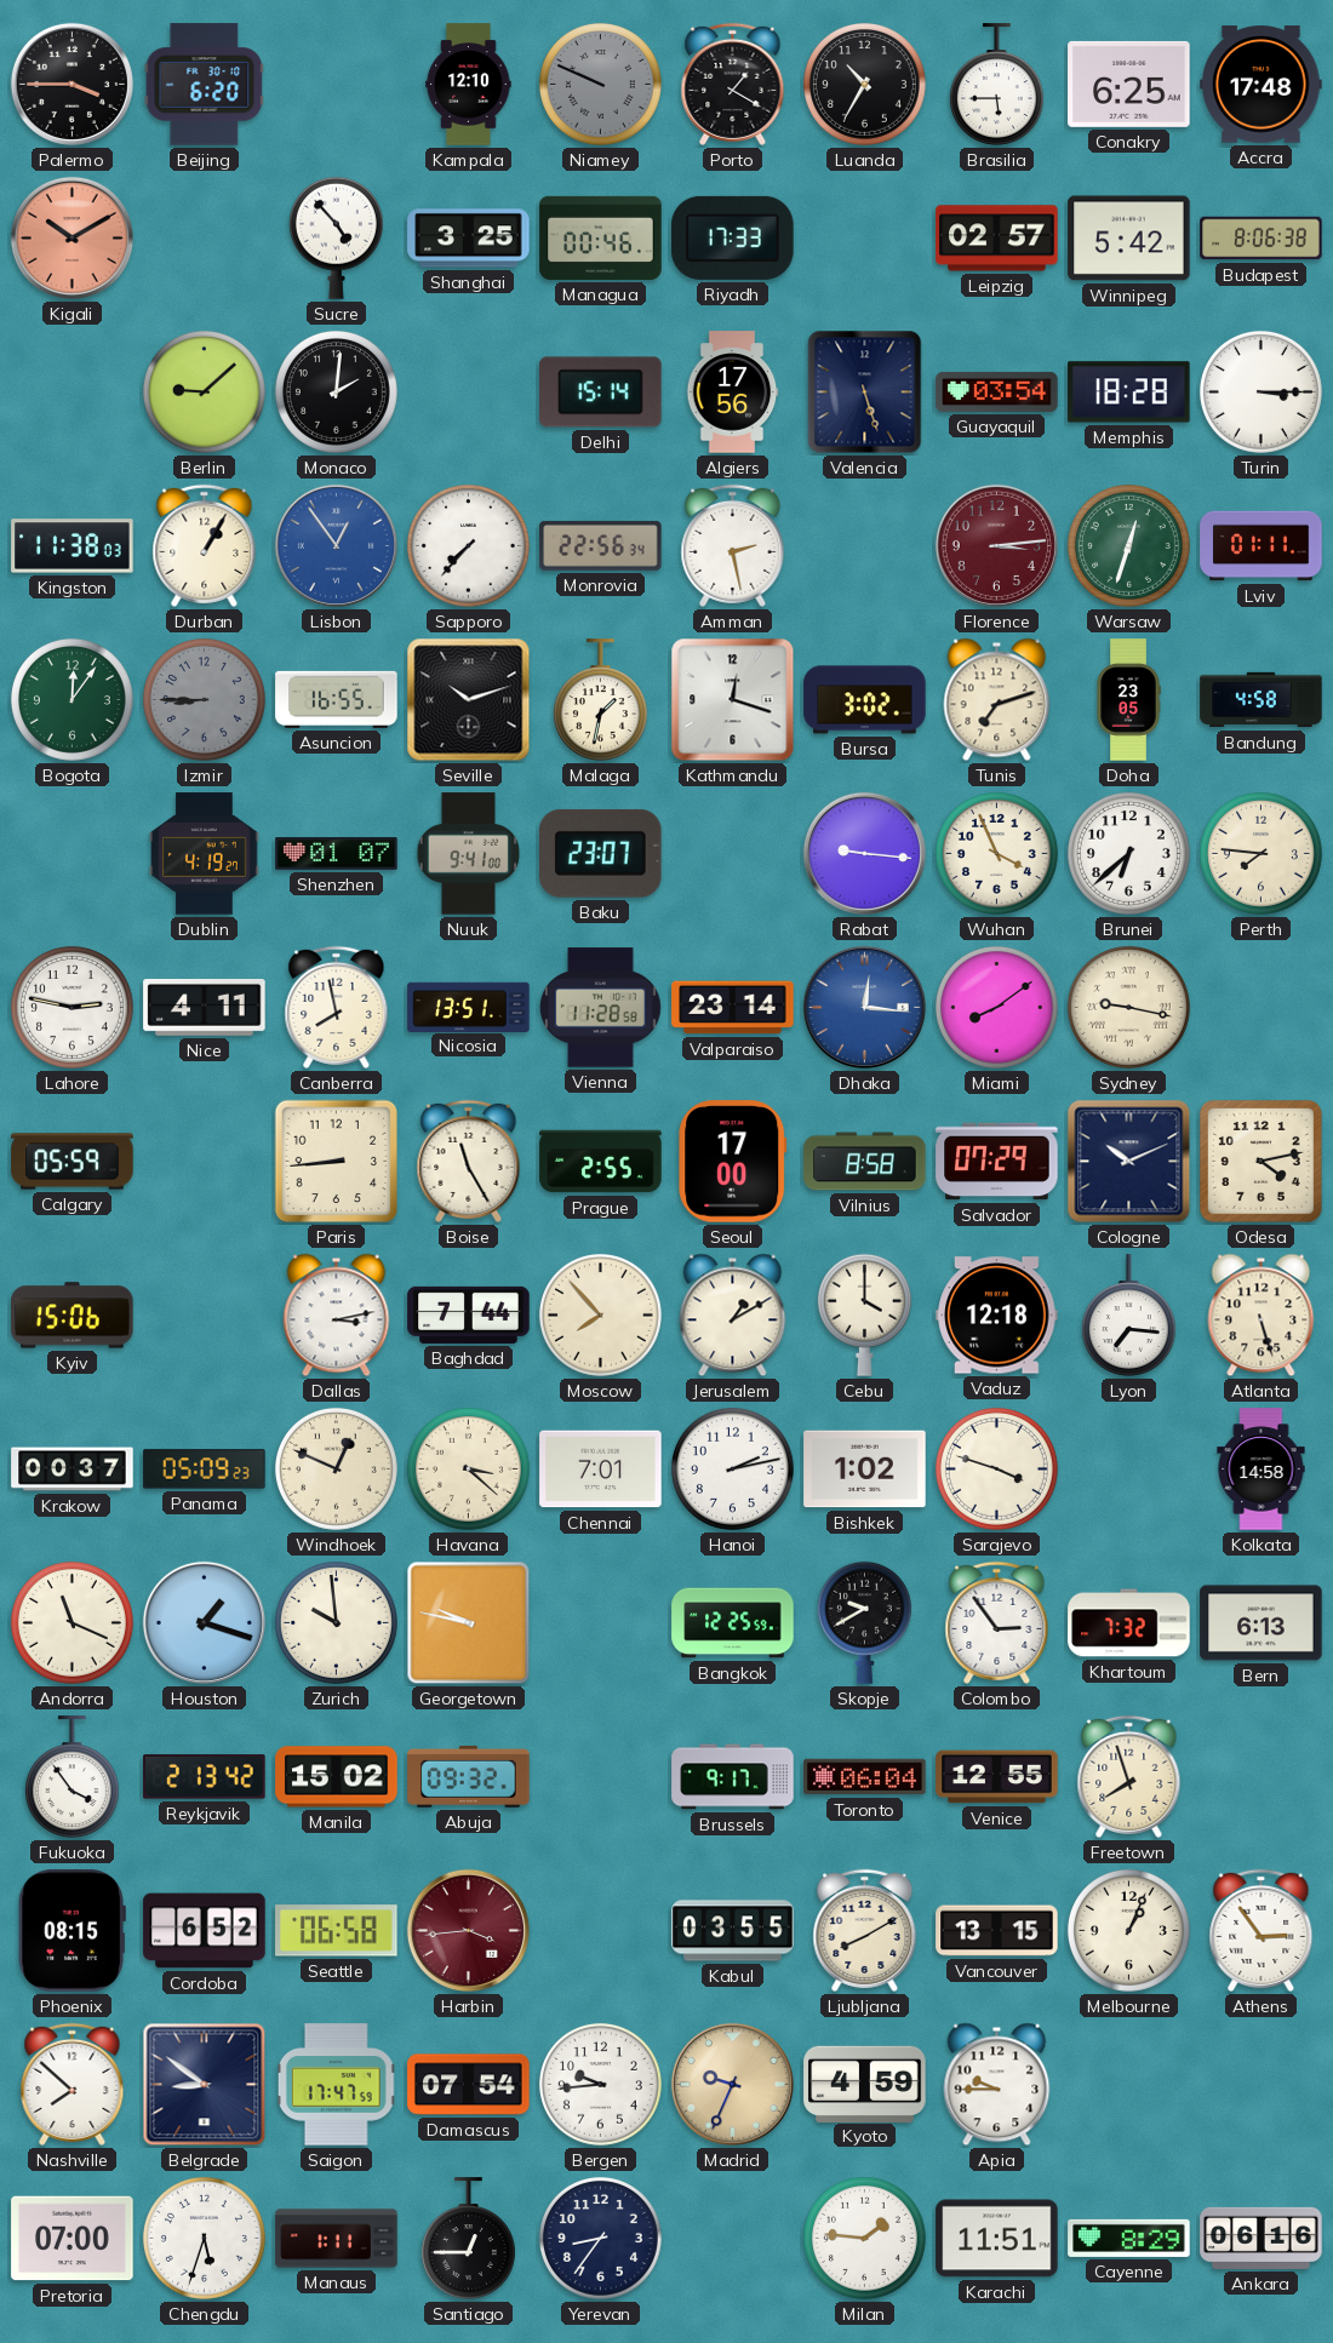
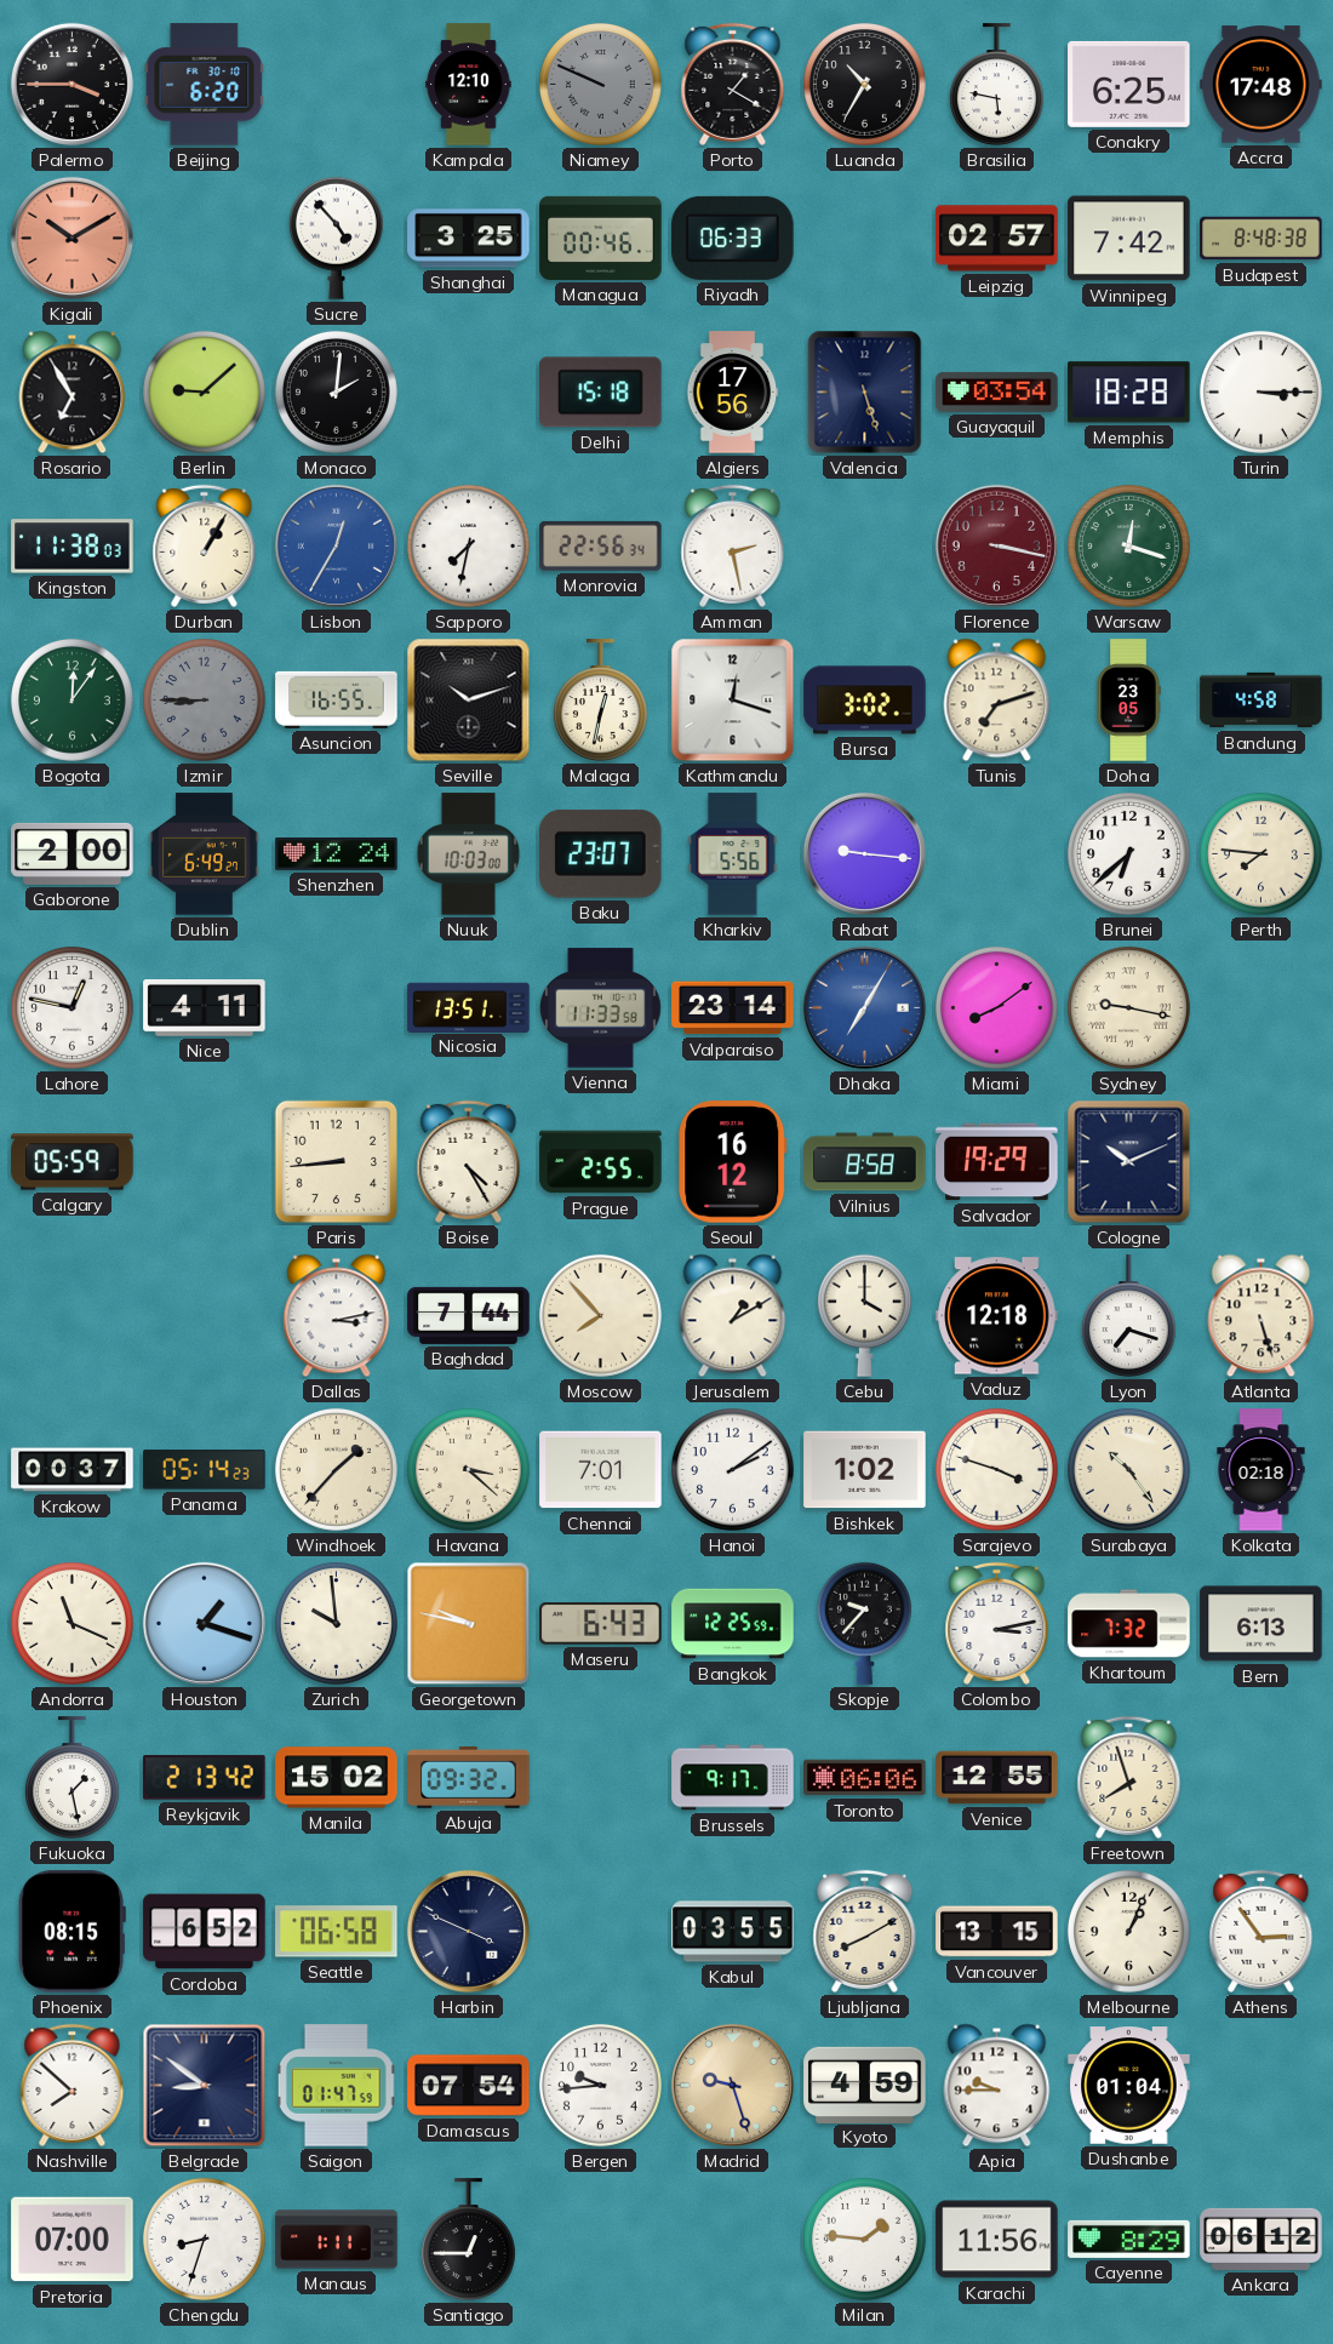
Brasilia: 5:45 -> 5:47
Riyadh: 17:33 -> 06:33
Winnipeg: 5:42 -> 7:42
Budapest: 8:06 -> 8:48
Rosario: none -> 6:55
Delhi: 15:14 -> 15:18
Lisbon: 12:54 -> 12:35
Sapporo: 7:37 -> 7:32
Florence: 3:14 -> 3:17
Warsaw: 12:33 -> 12:18
Lviv: 01:11 -> none
Malaga: 1:32 -> 12:32
Gaborone: none -> 2:00
Dublin: 4:19 -> 6:49
Shenzhen: 01:07 -> 12:24
Nuuk: 9:41 -> 10:03
Kharkiv: none -> 5:56
Wuhan: 3:56 -> none
Lahore: 2:47 -> 12:47
Canberra: 7:58 -> none
Vienna: 11:28 -> 11:33
Dhaka: 12:16 -> 7:05
Boise: 11:25 -> 4:25
Seoul: 17:00 -> 16:12
Salvador: 07:29 -> 19:29
Odesa: 4:13 -> none
Kyiv: 15:06 -> none
Lyon: 7:16 -> 7:18
Panama: 05:09 -> 05:14
Windhoek: 12:49 -> 1:37
Hanoi: 2:13 -> 2:09
Surabaya: none -> 10:24
Kolkata: 14:58 -> 02:18
Maseru: none -> 6:43
Skopje: 9:40 -> 9:37
Colombo: 2:54 -> 3:13
Fukuoka: 3:54 -> 1:28
Toronto: 06:04 -> 06:06
Harbin: 3:44 -> 3:49
Harbin dial: burgundy -> navy
Saigon: 17:47 -> 01:47
Madrid: 9:34 -> 9:27
Dushanbe: none -> 01:04
Chengdu: 5:33 -> 8:33
Yerevan: 8:36 -> none
Karachi: 11:51 -> 11:56
Ankara: 06:16 -> 06:12
